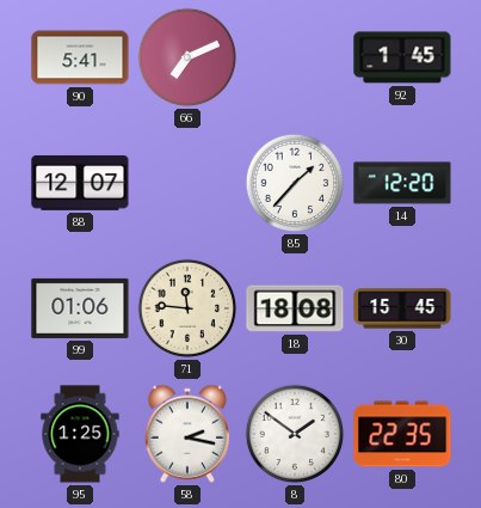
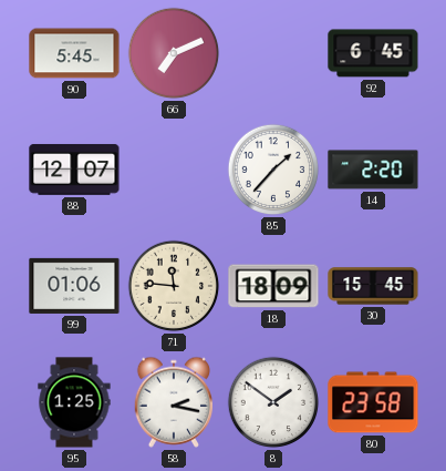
90: 5:41 -> 5:45
92: 1:45 -> 6:45
14: 12:20 -> 2:20
18: 18:08 -> 18:09
80: 22:35 -> 23:58
